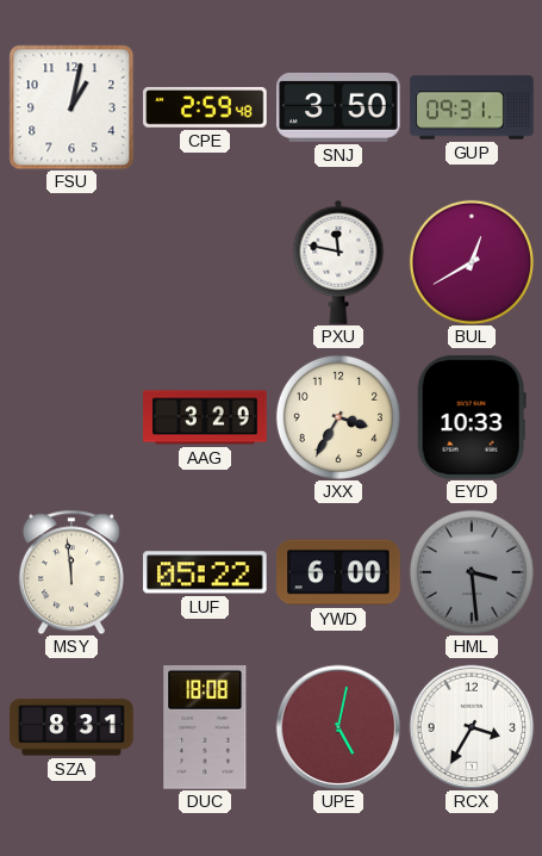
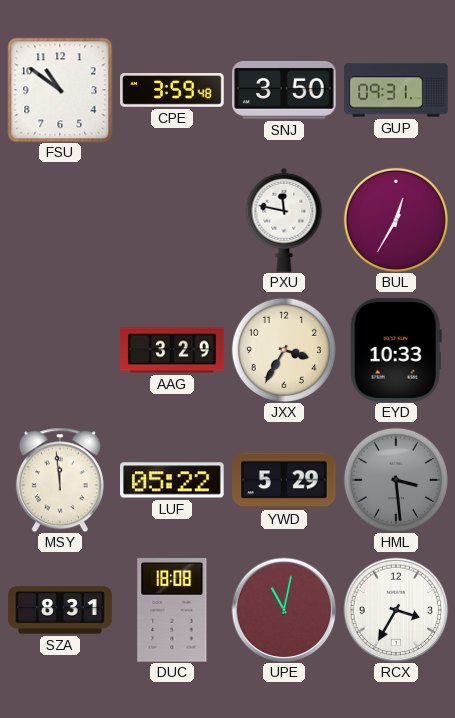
FSU: 1:02 -> 10:51
CPE: 2:59 -> 3:59
BUL: 12:40 -> 12:35
YWD: 6:00 -> 5:29
UPE: 5:02 -> 11:02
